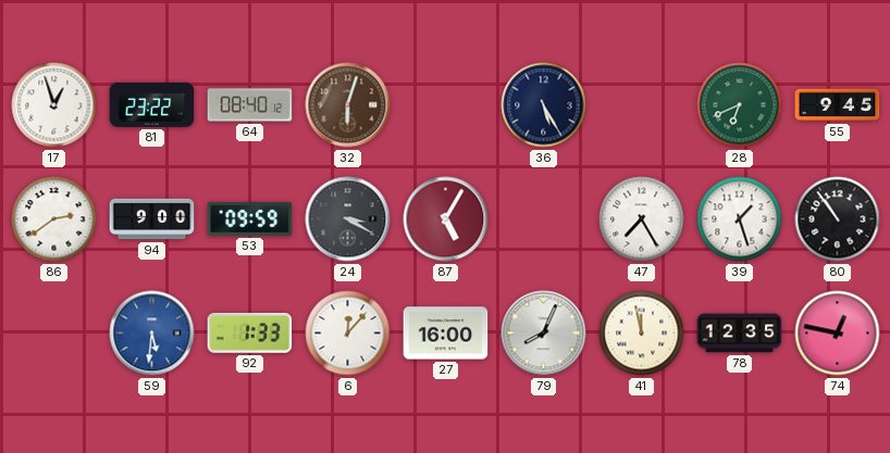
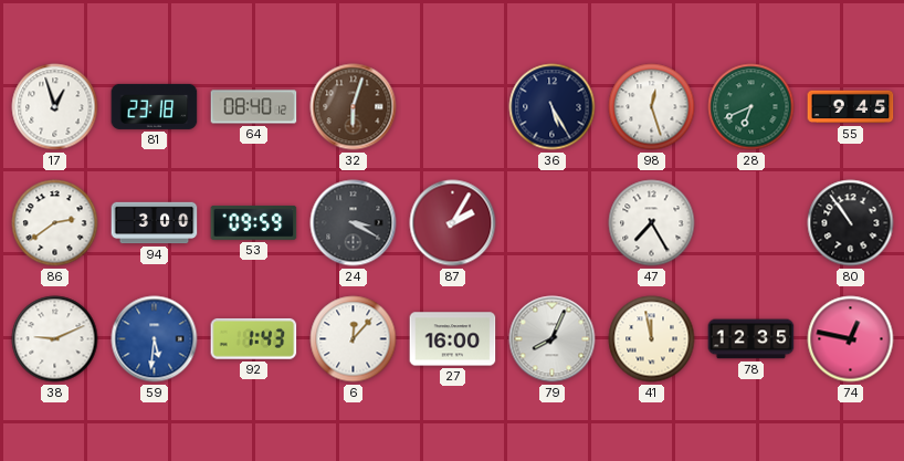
81: 23:22 -> 23:18
98: none -> 12:27
94: 9:00 -> 3:00
87: 5:05 -> 2:05
39: 1:27 -> none
38: none -> 9:11
92: 1:33 -> 1:43
